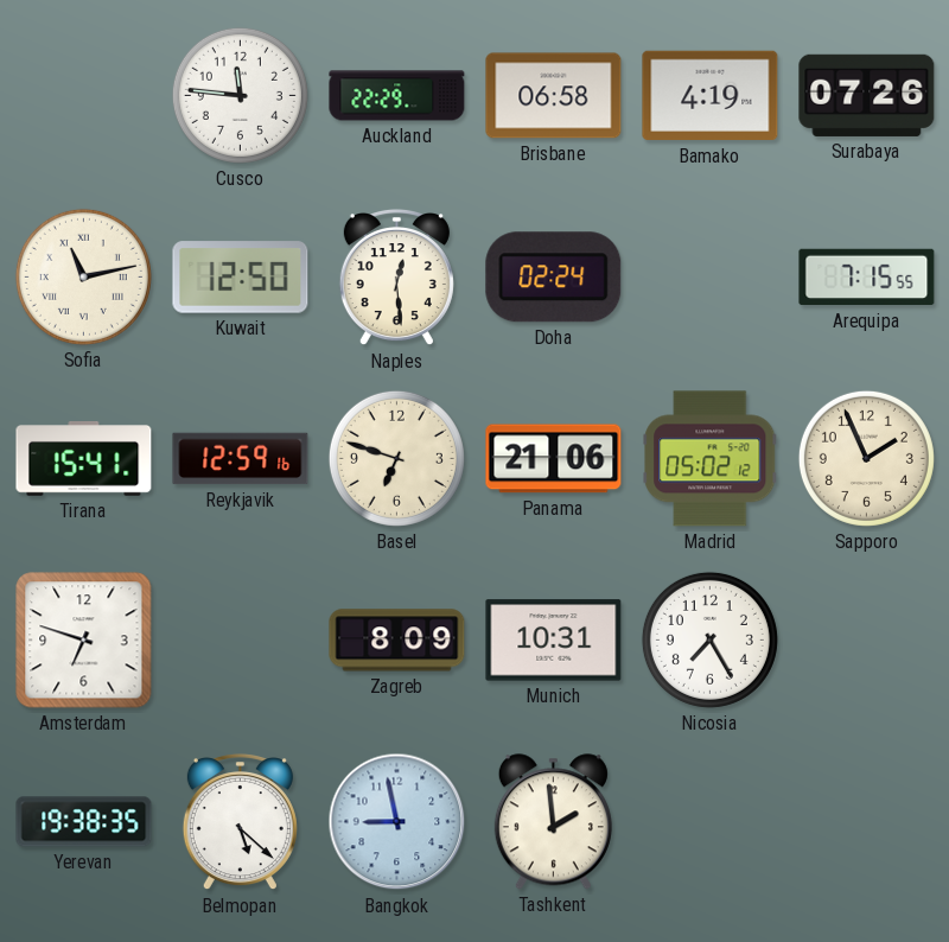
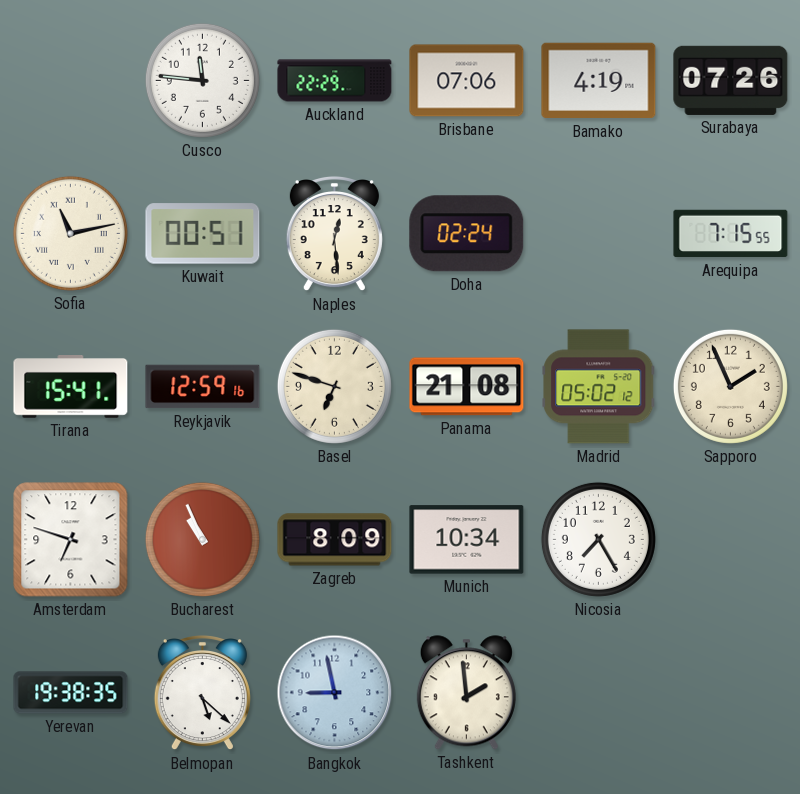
Brisbane: 06:58 -> 07:06
Kuwait: 12:50 -> 00:51
Panama: 21:06 -> 21:08
Bucharest: none -> 10:56
Munich: 10:31 -> 10:34
